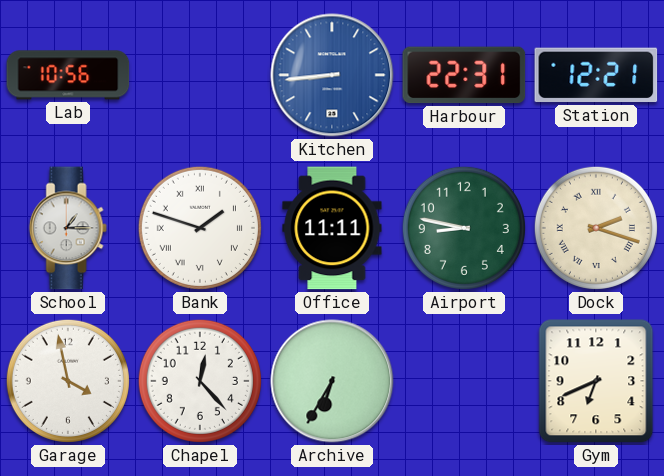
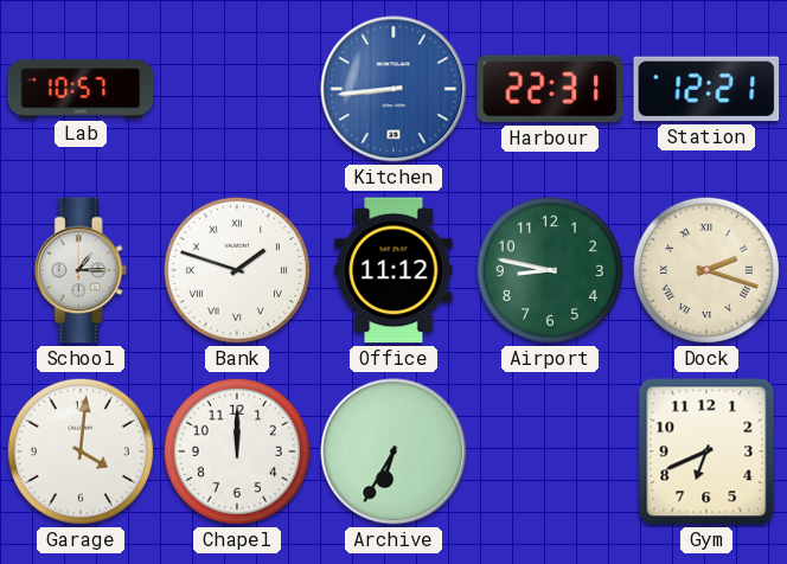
Lab: 10:56 -> 10:57
Office: 11:11 -> 11:12
Garage: 3:58 -> 4:01
Chapel: 12:23 -> 12:00
